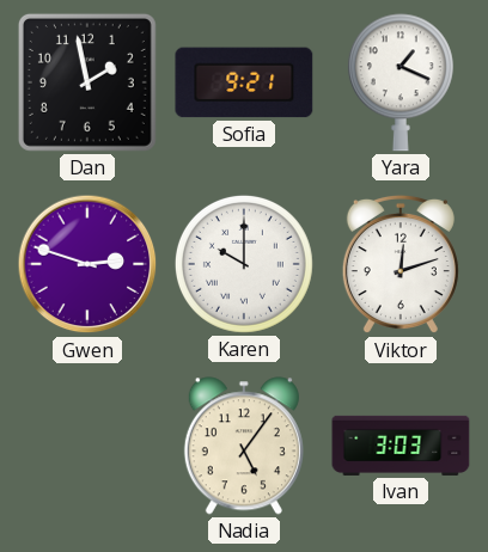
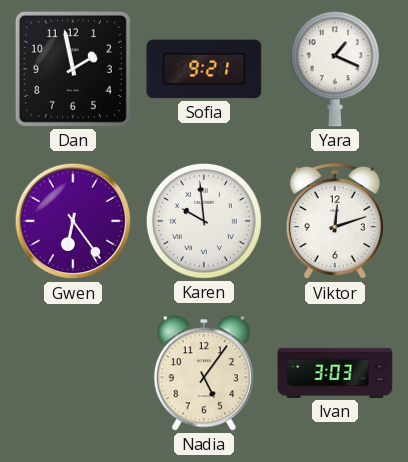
Gwen: 2:48 -> 6:24
Karen: 10:00 -> 9:59
